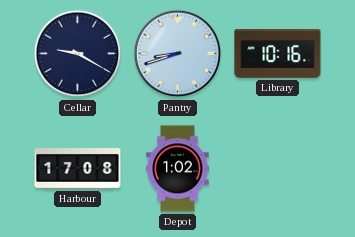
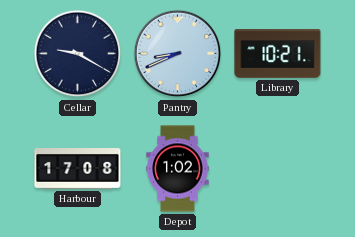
Pantry: 8:42 -> 8:41
Library: 10:16 -> 10:21
